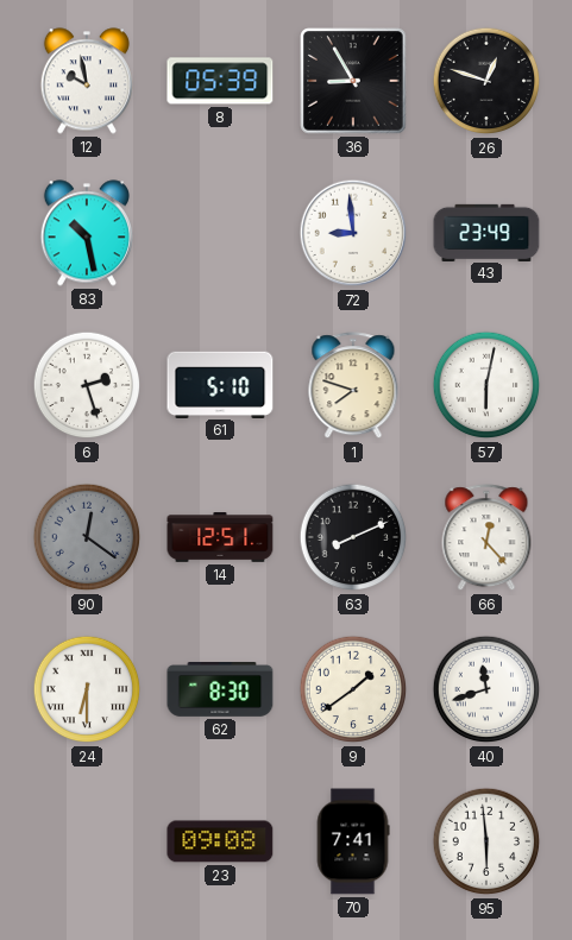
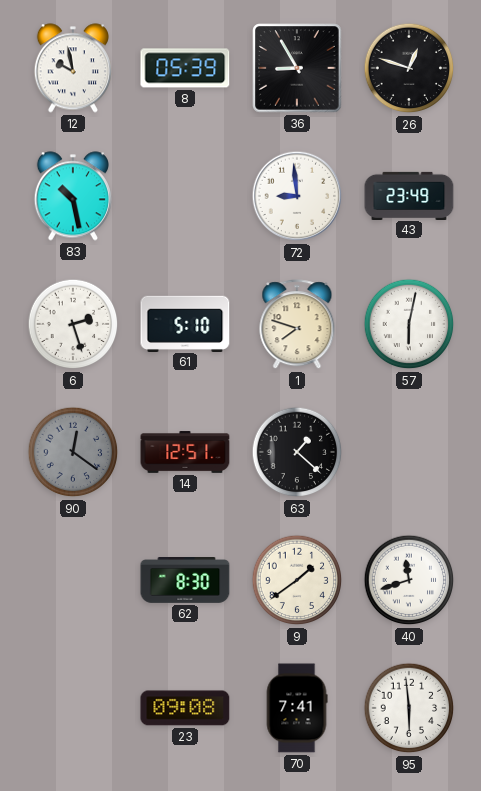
63: 8:11 -> 1:22
66: 12:23 -> none
24: 6:30 -> none
